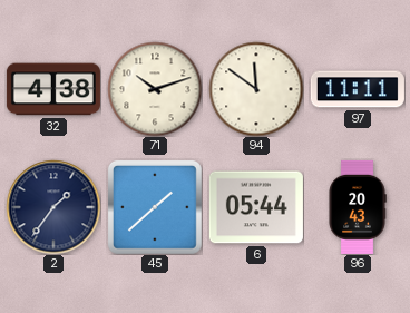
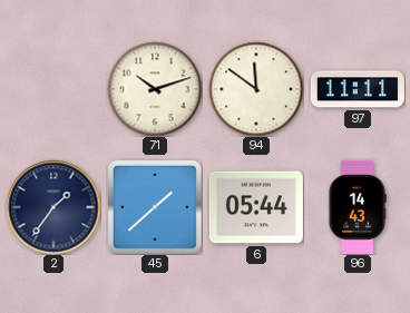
32: 4:38 -> none
96: 20:43 -> 14:43
